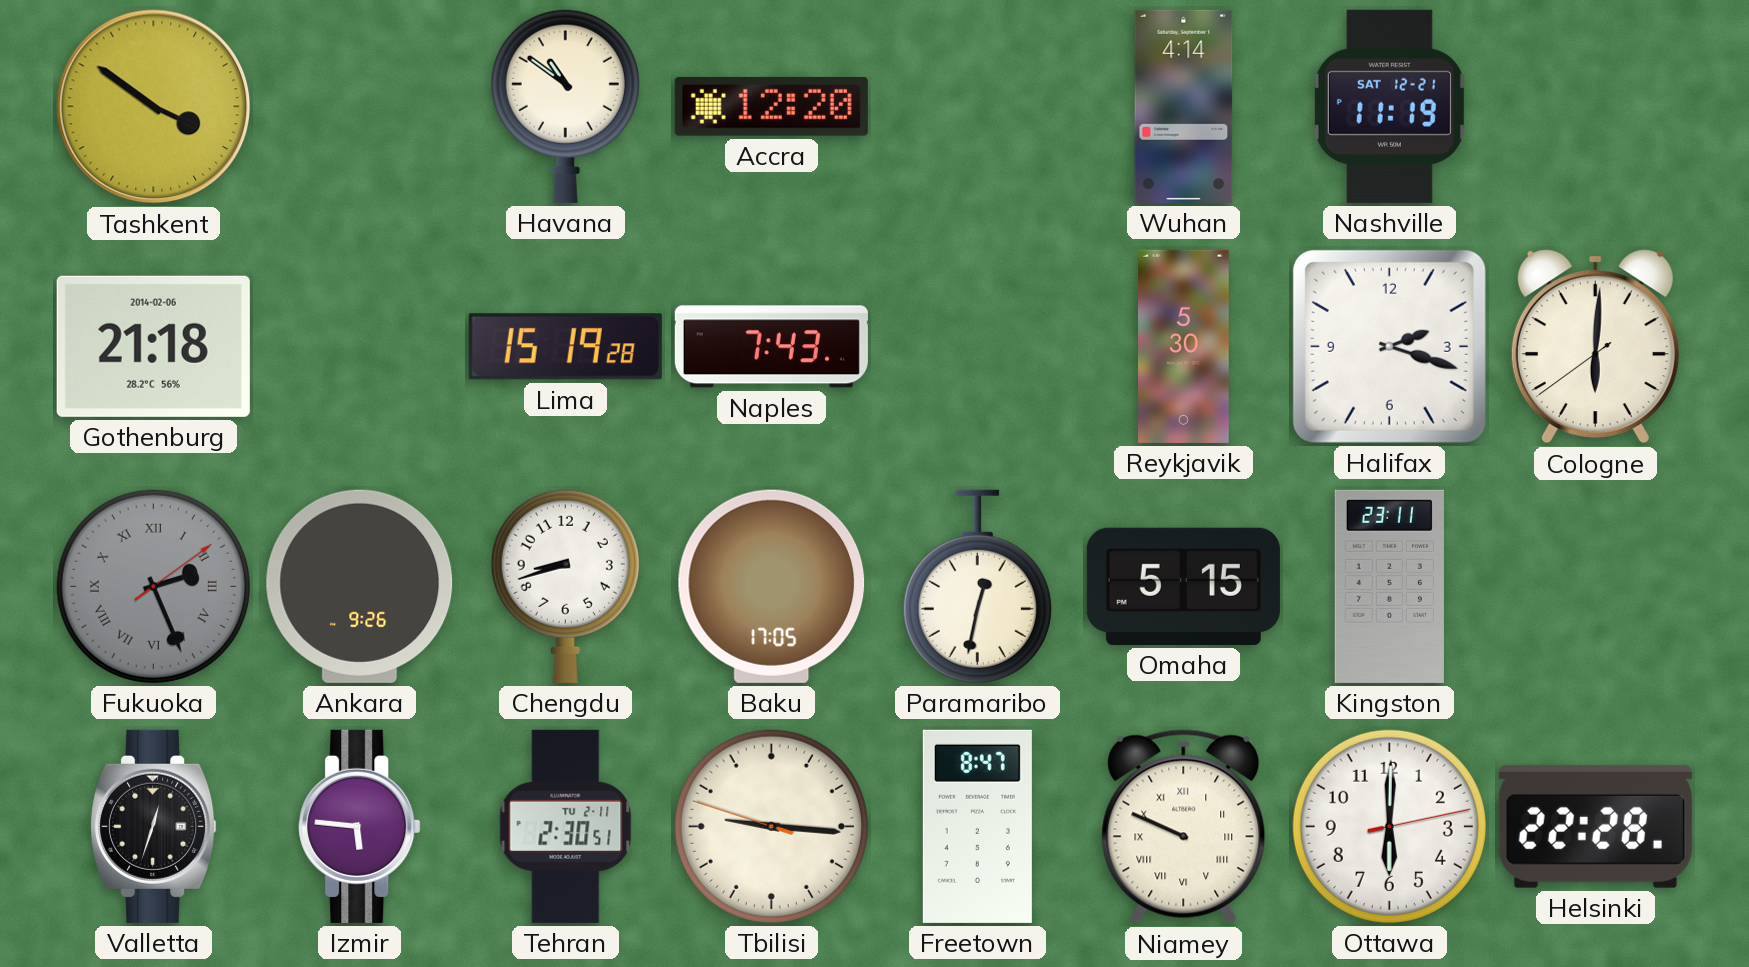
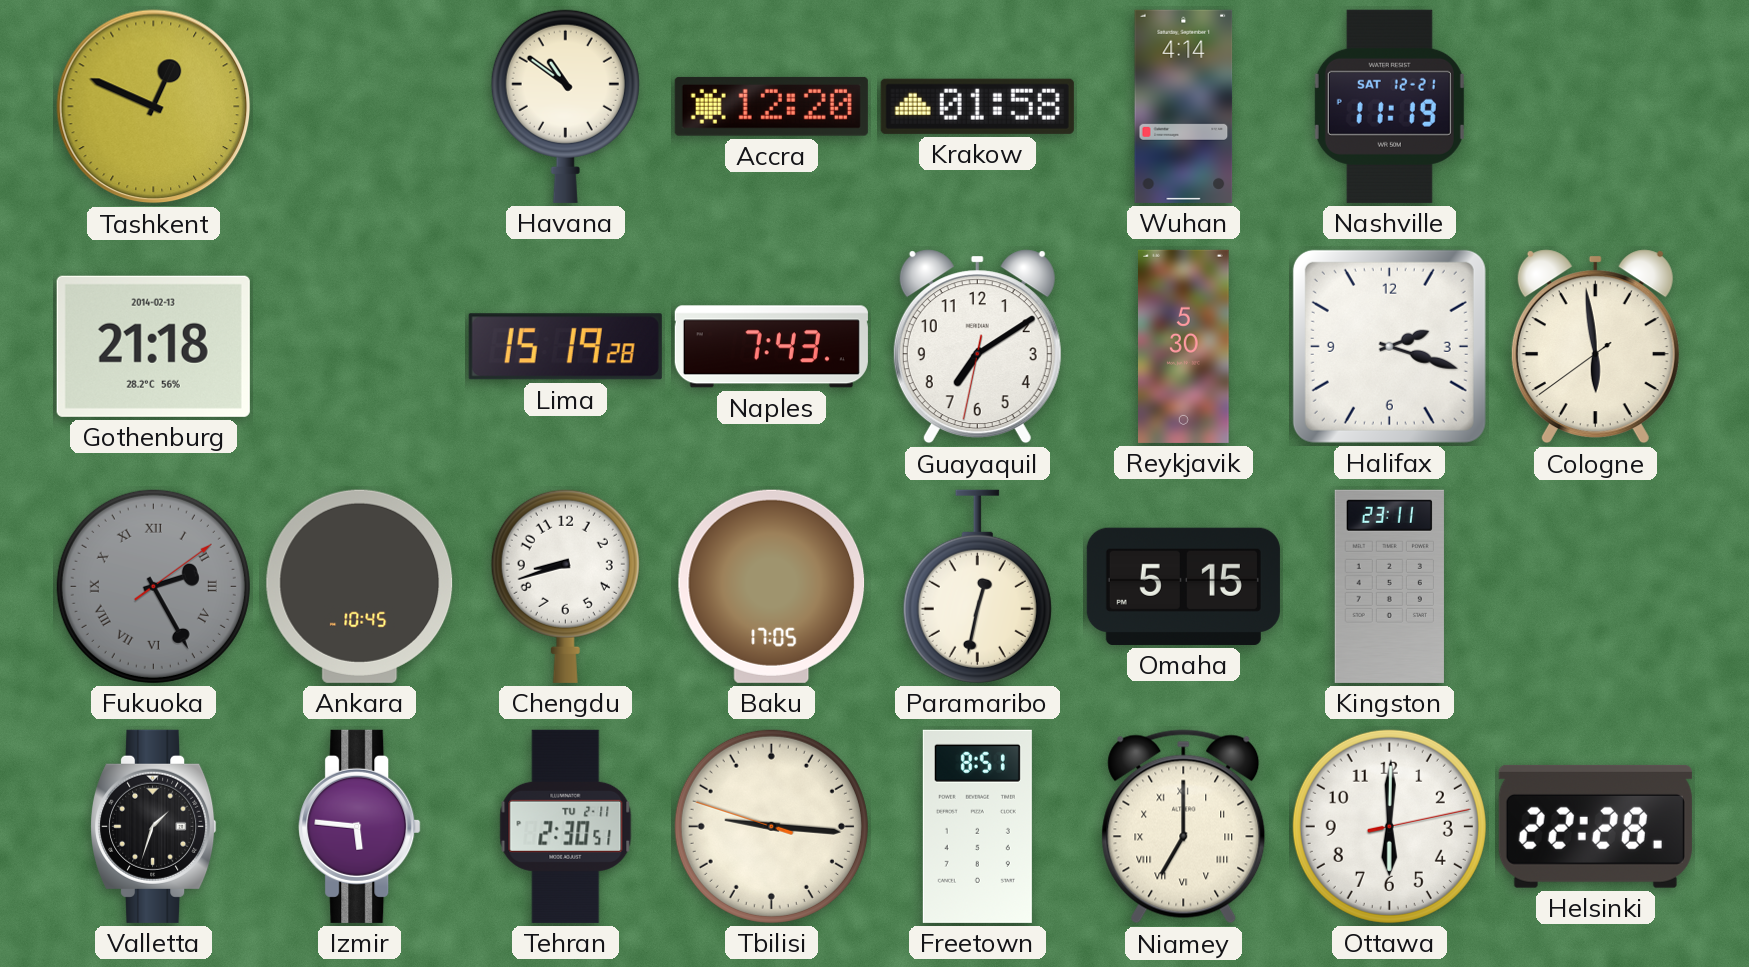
Tashkent: 3:51 -> 12:49
Krakow: none -> 01:58
Gothenburg date: 2014-02-06 -> 2014-02-13
Guayaquil: none -> 7:09
Cologne: 6:00 -> 5:58
Fukuoka: 2:26 -> 2:25
Ankara: 9:26 -> 10:45
Valletta: 12:33 -> 1:33
Freetown: 8:47 -> 8:51
Niamey: 9:49 -> 7:00
